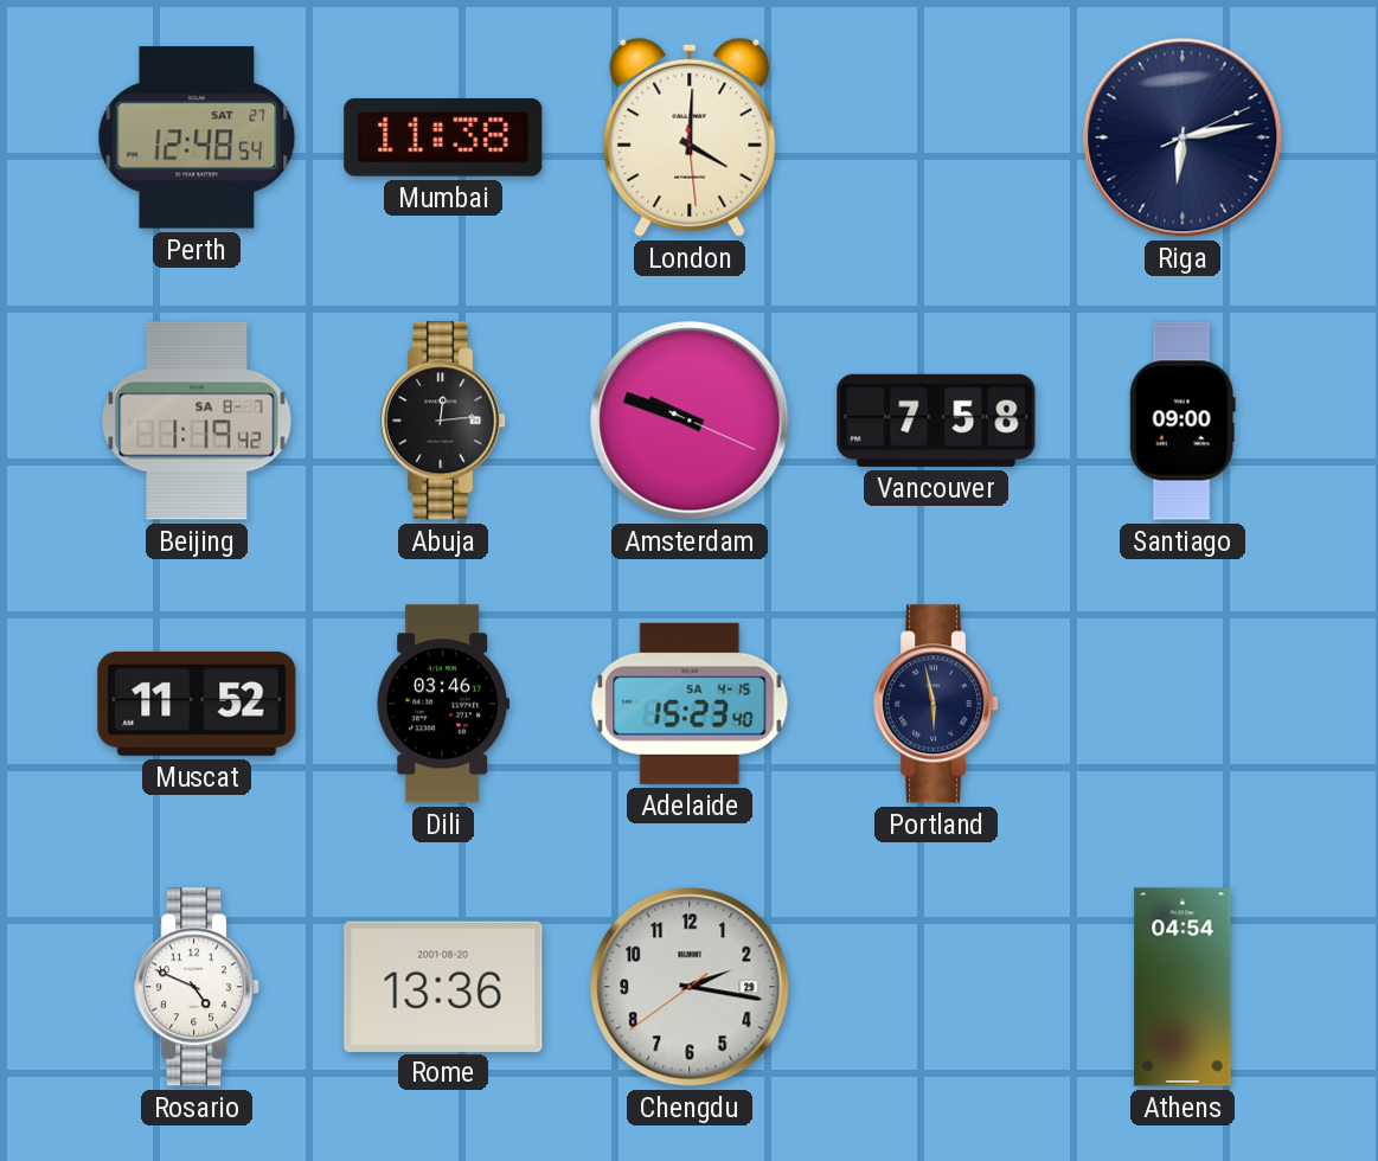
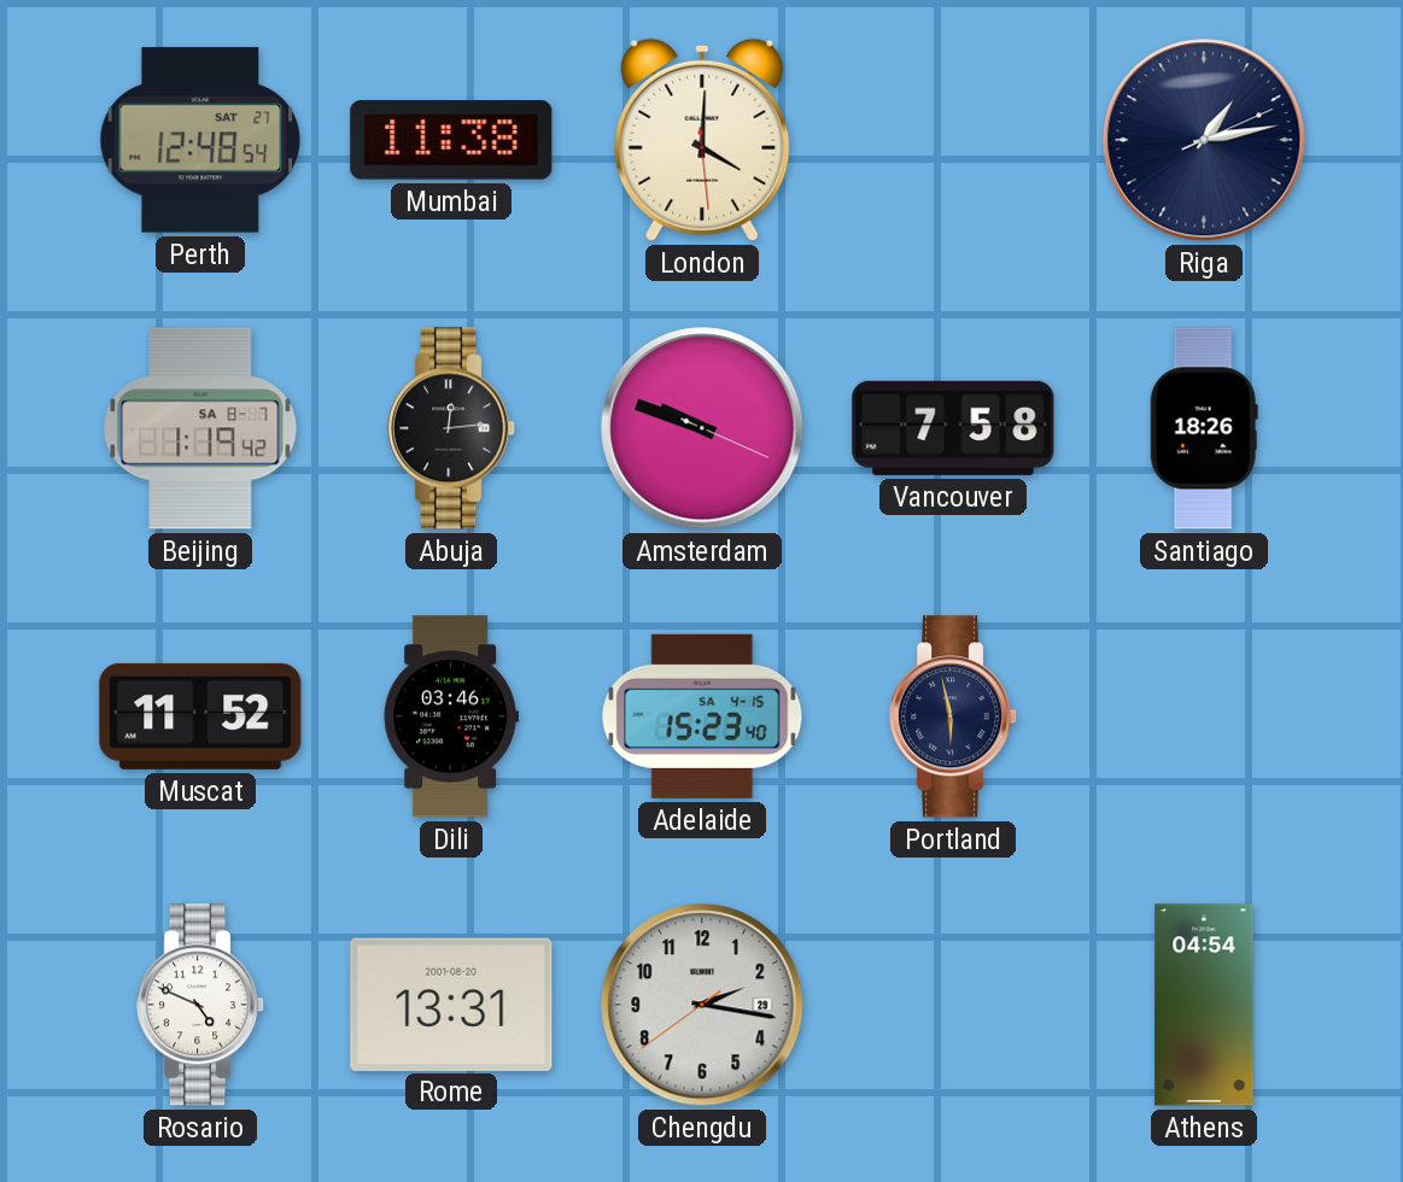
Riga: 6:13 -> 1:13
Santiago: 09:00 -> 18:26
Rome: 13:36 -> 13:31
